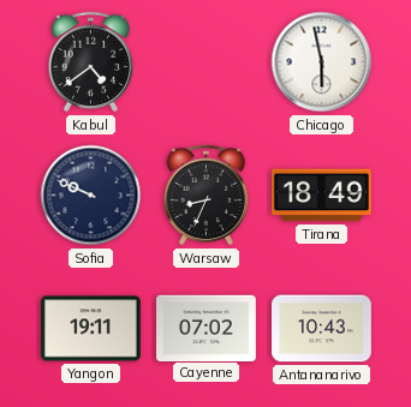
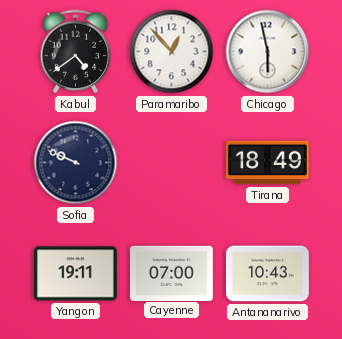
Paramaribo: none -> 12:53
Warsaw: 8:34 -> none
Cayenne: 07:02 -> 07:00
